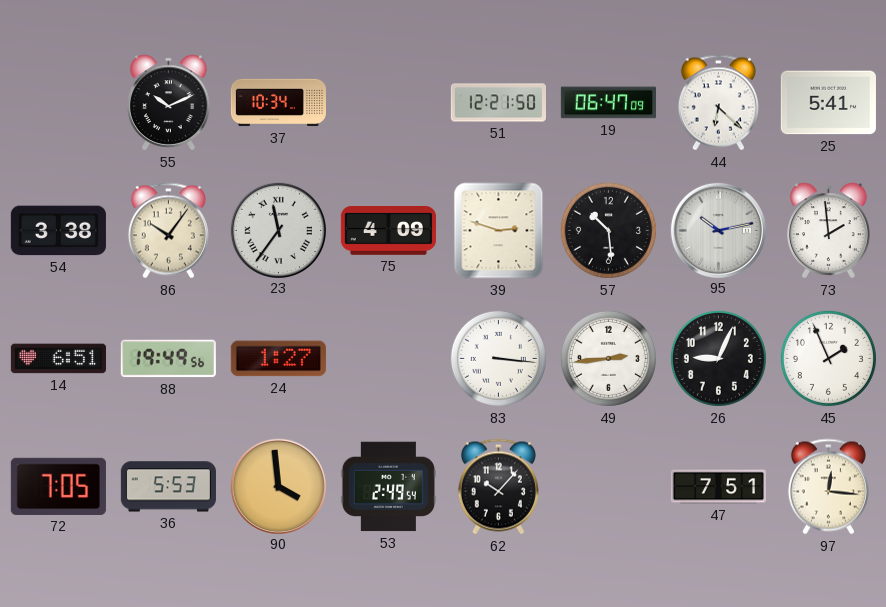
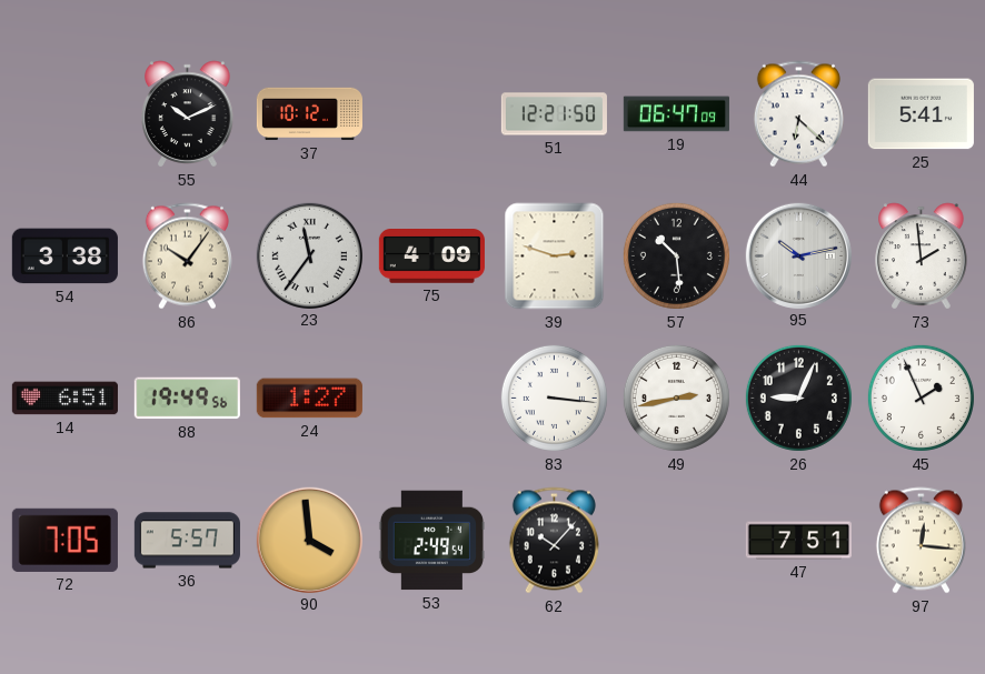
37: 10:34 -> 10:12
49: 2:44 -> 2:43
36: 5:53 -> 5:57
